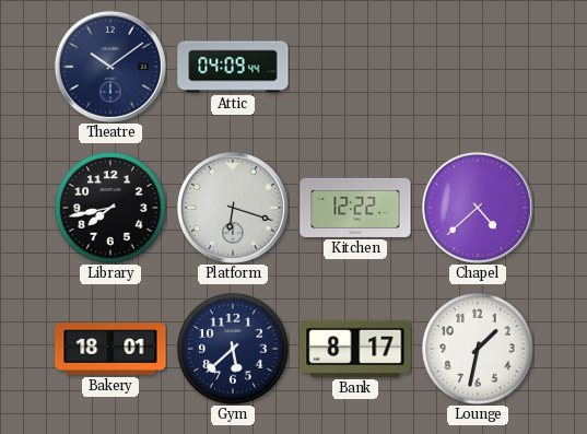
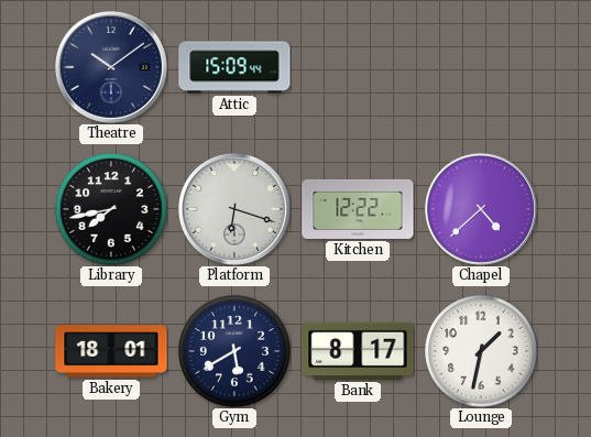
Attic: 04:09 -> 15:09
Gym: 5:38 -> 5:40
